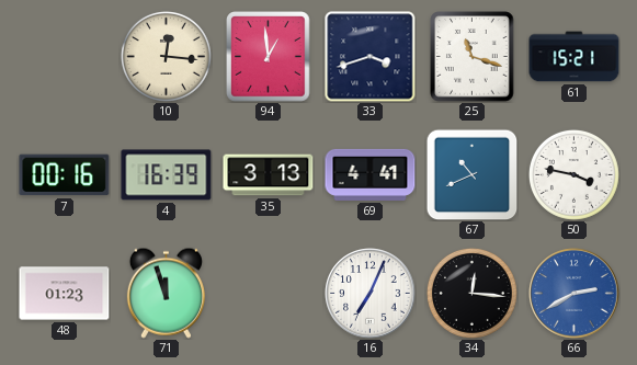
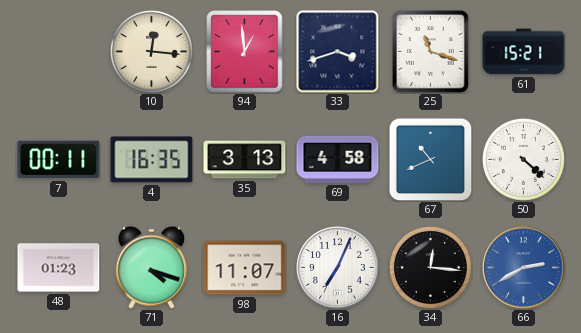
7: 00:16 -> 00:11
4: 16:39 -> 16:35
69: 4:41 -> 4:58
50: 3:47 -> 4:22
71: 11:57 -> 4:18
98: none -> 11:07
